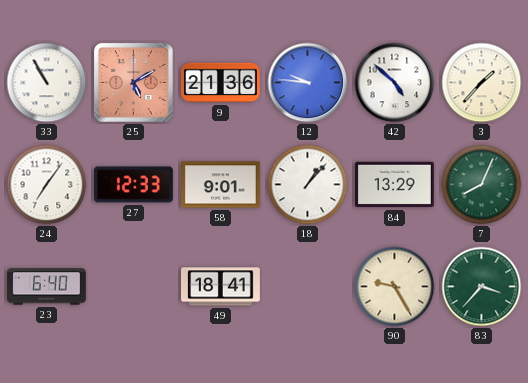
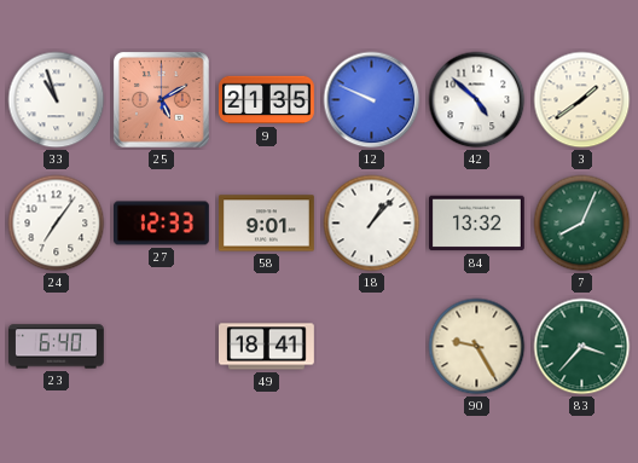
33: 10:55 -> 10:57
9: 21:36 -> 21:35
12: 9:46 -> 9:49
3: 1:37 -> 1:39
84: 13:29 -> 13:32
